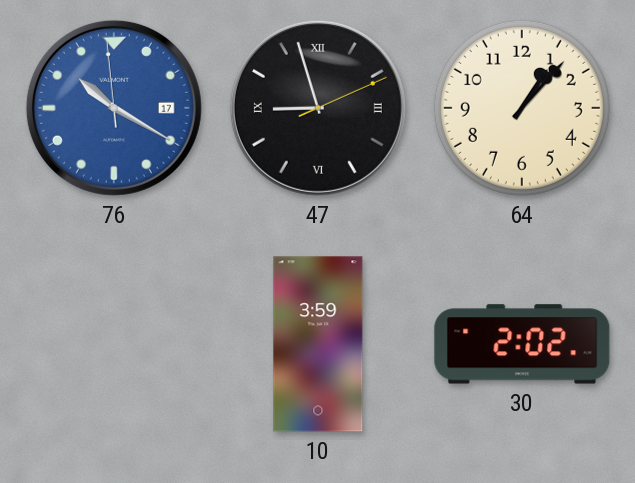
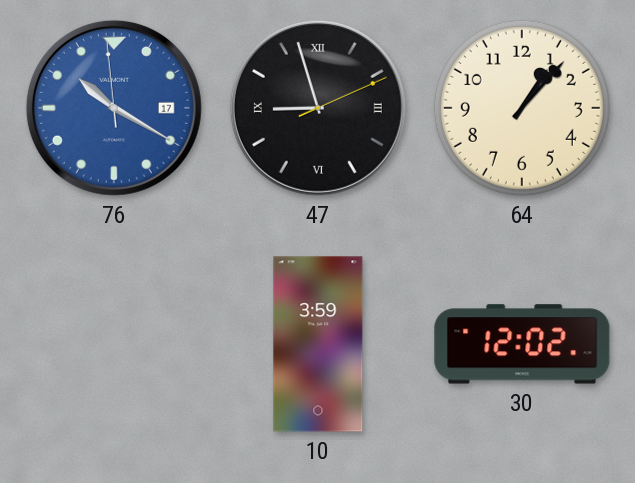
30: 2:02 -> 12:02
